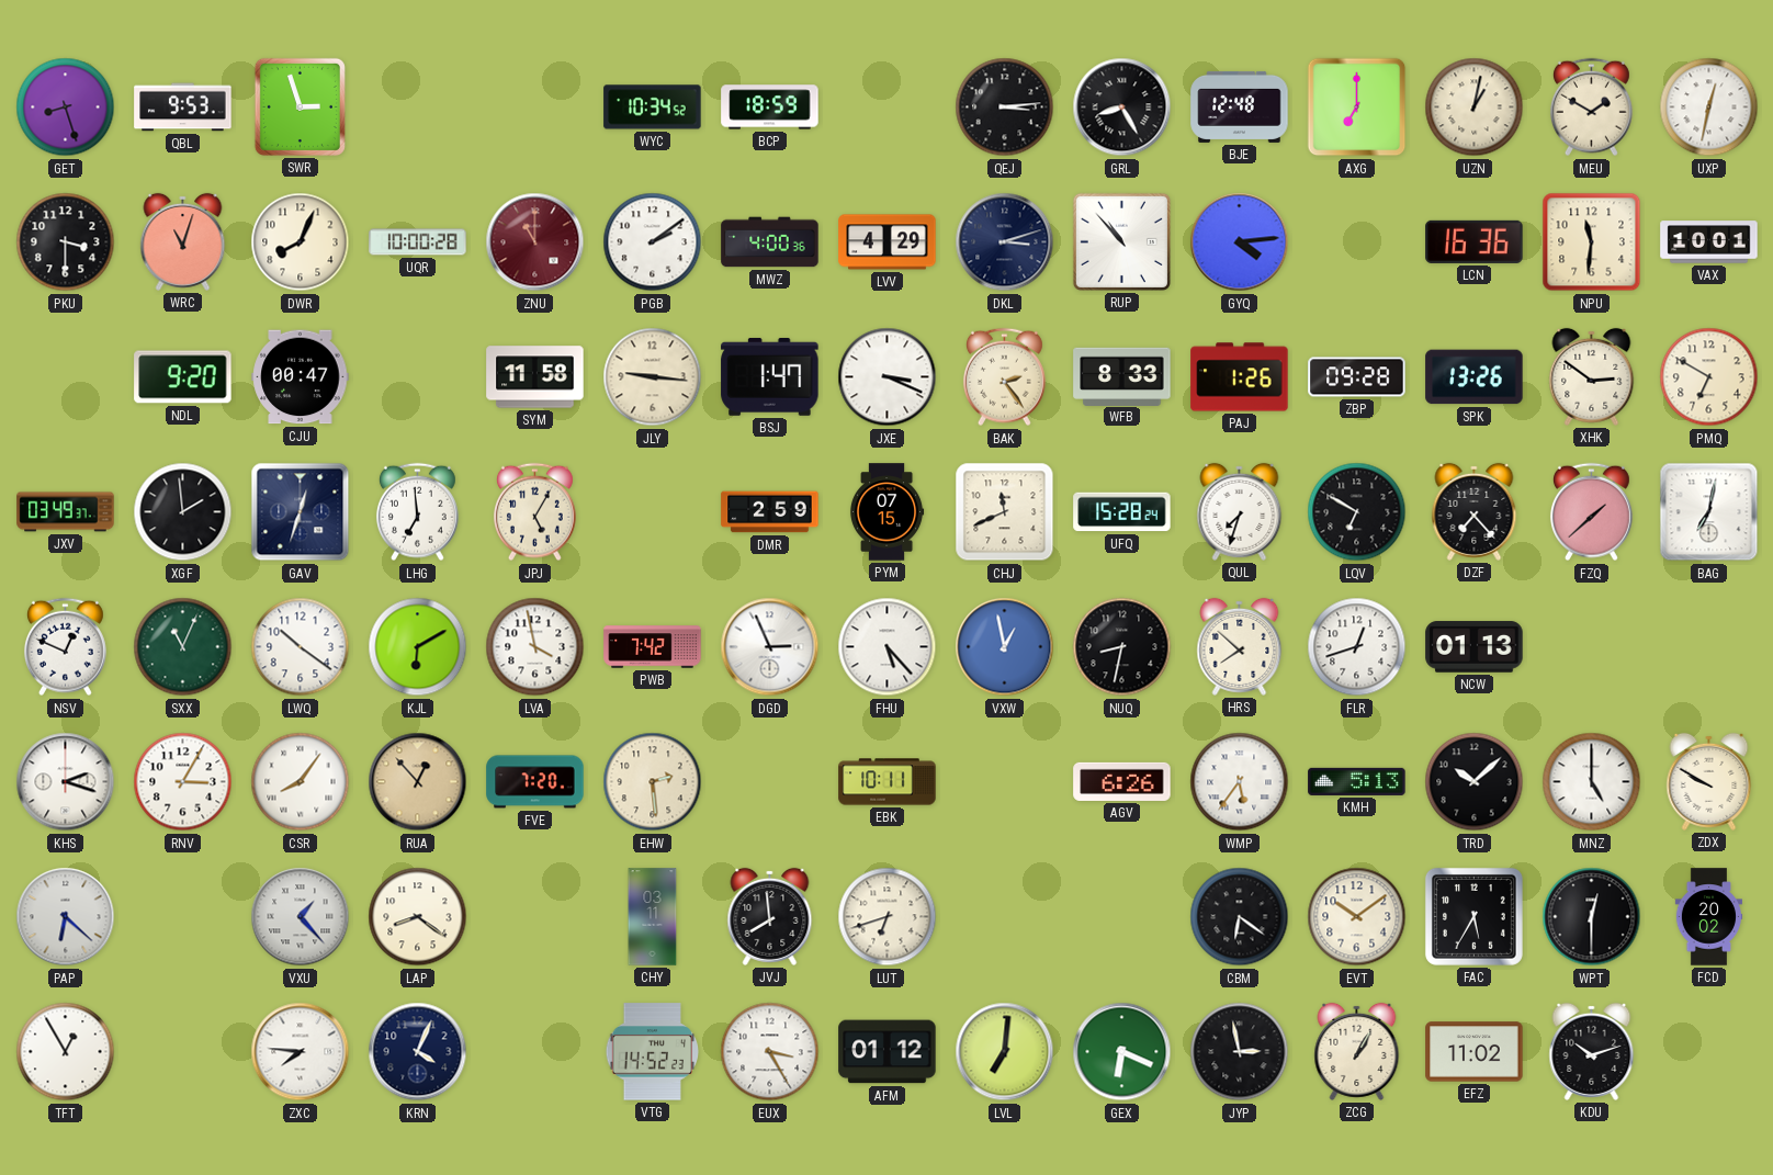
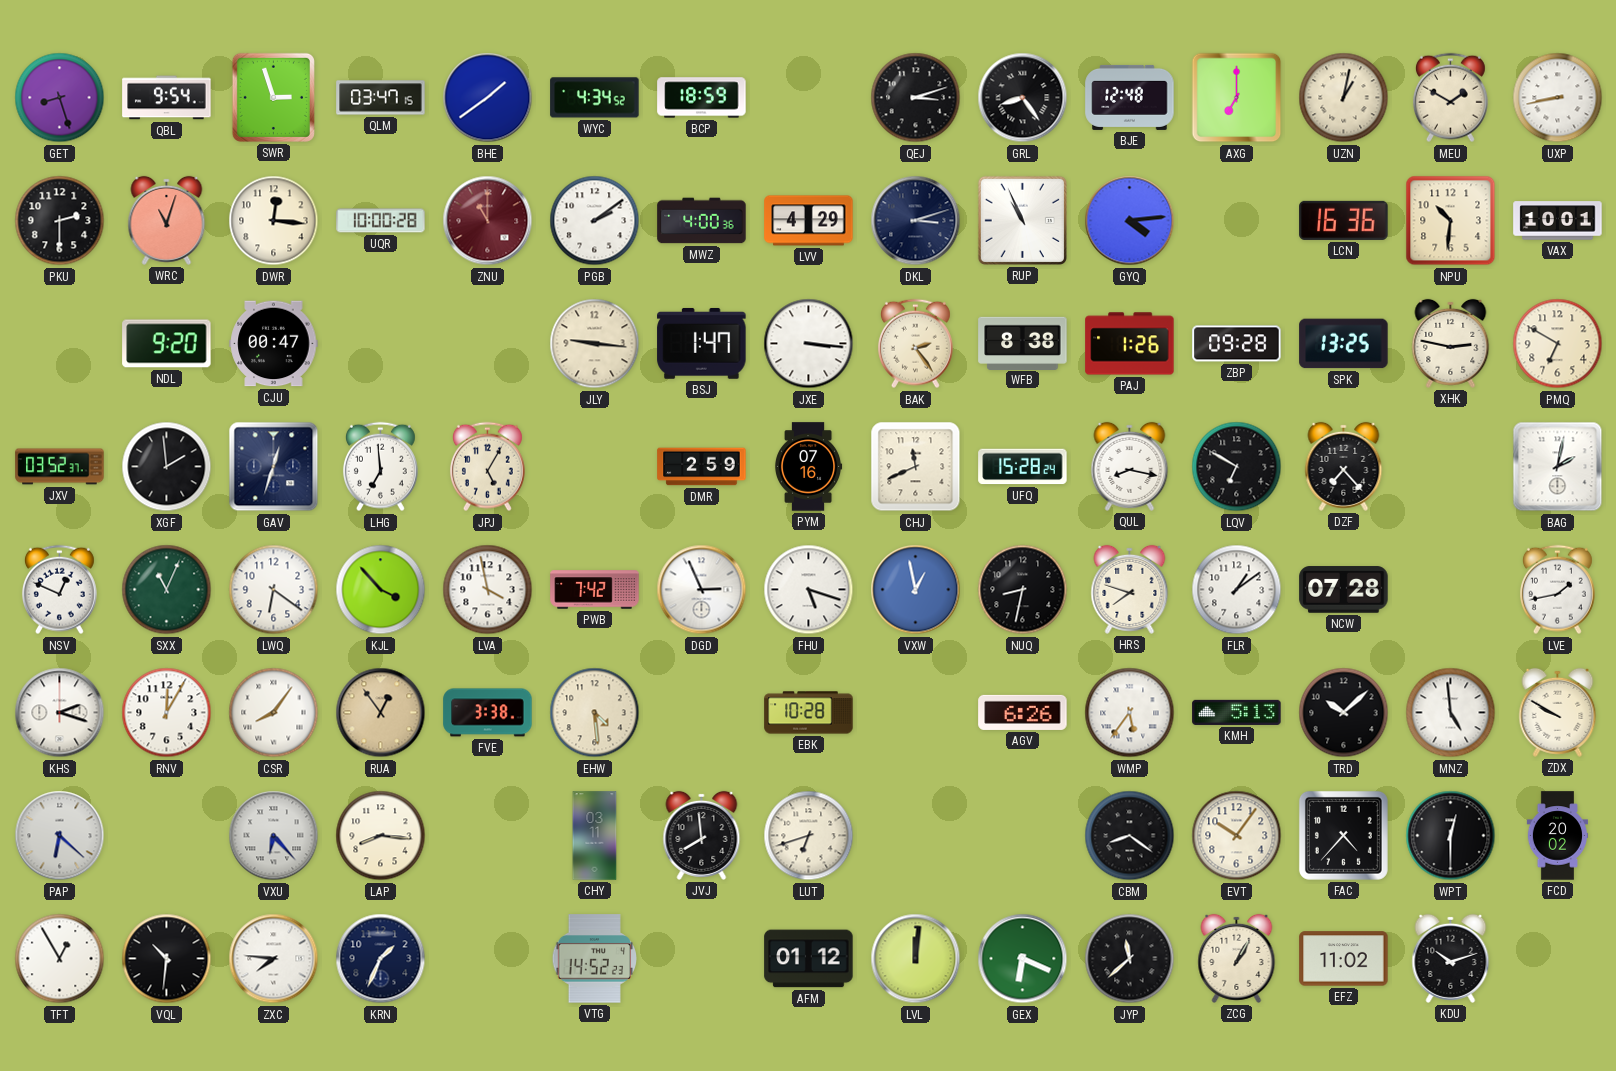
QBL: 9:53 -> 9:54
QLM: none -> 03:47
BHE: none -> 1:39
WYC: 10:34 -> 4:34
QEJ: 3:14 -> 3:12
GRL: 8:25 -> 8:24
UXP: 12:32 -> 8:43
PKU: 3:30 -> 2:30
DWR: 8:04 -> 12:16
RUP: 10:53 -> 10:56
NPU: 11:31 -> 10:31
SYM: 11:58 -> none
JXE: 3:19 -> 3:16
WFB: 8:33 -> 8:38
SPK: 13:26 -> 13:25
XHK: 2:51 -> 2:47
JXV: 03:49 -> 03:52
PYM: 07:15 -> 07:16
QUL: 7:33 -> 8:17
FZQ: 1:38 -> none
BAG: 7:02 -> 2:02
LWQ: 10:21 -> 6:21
KJL: 6:10 -> 3:53
FHU: 5:23 -> 5:18
HRS: 7:52 -> 7:48
FLR: 12:42 -> 1:09
NCW: 01:13 -> 07:28
LVE: none -> 1:43
RNV: 3:05 -> 12:05
RUA: 12:53 -> 12:54
FVE: 7:20 -> 3:38
EHW: 2:29 -> 4:29
EBK: 10:11 -> 10:28
MNZ: 5:00 -> 4:59
VXU: 1:23 -> 6:23
LAP: 8:21 -> 8:16
CBM: 6:21 -> 8:21
EVT: 10:09 -> 10:06
FAC: 5:35 -> 4:37
VQL: none -> 10:31
KRN: 4:04 -> 1:34
EUX: 3:25 -> none
LVL: 7:01 -> 12:01
JYP: 2:58 -> 11:38
